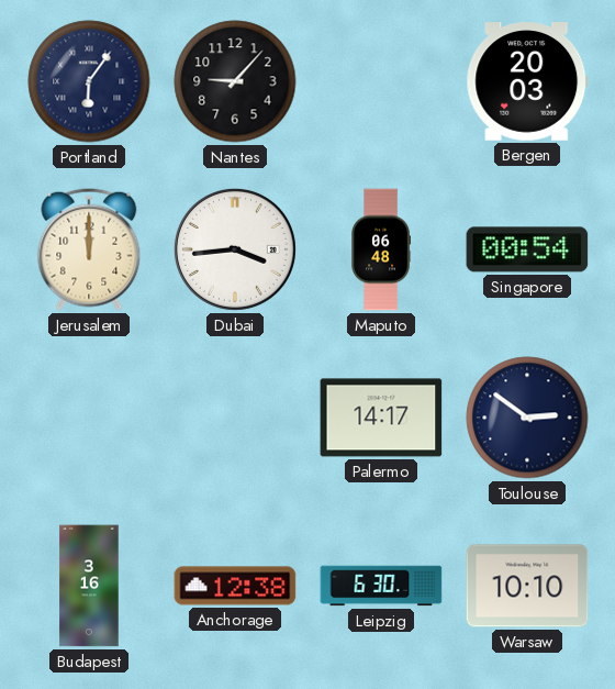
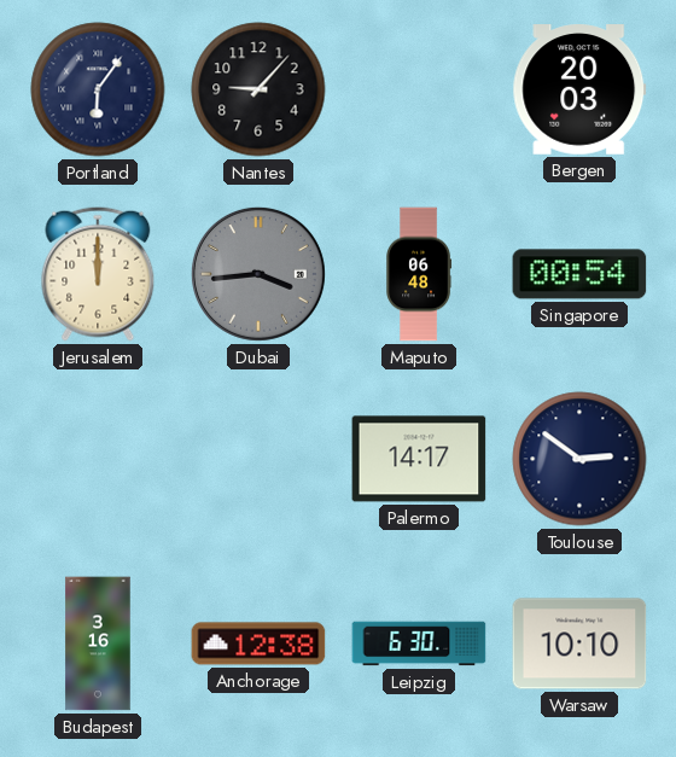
Dubai dial: white -> grey
